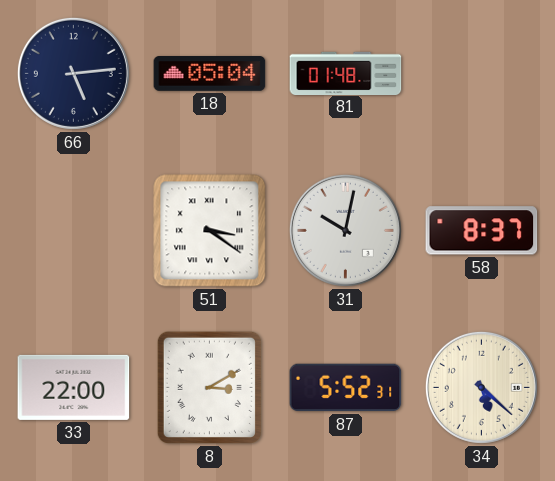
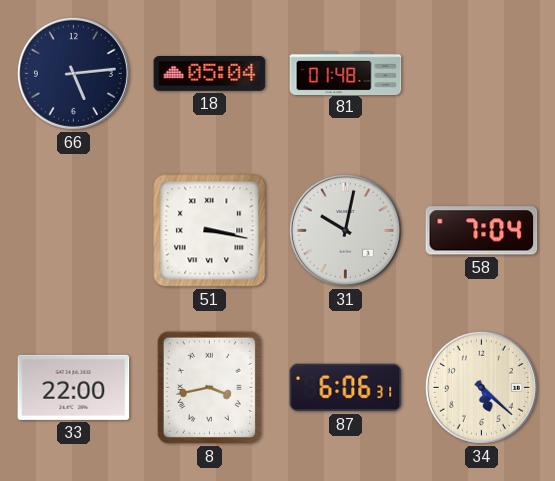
51: 3:21 -> 3:17
58: 8:37 -> 7:04
8: 3:10 -> 3:43
87: 5:52 -> 6:06
